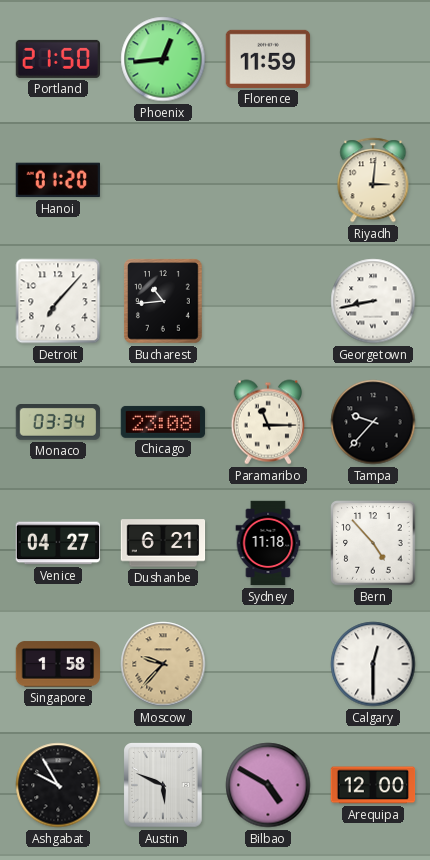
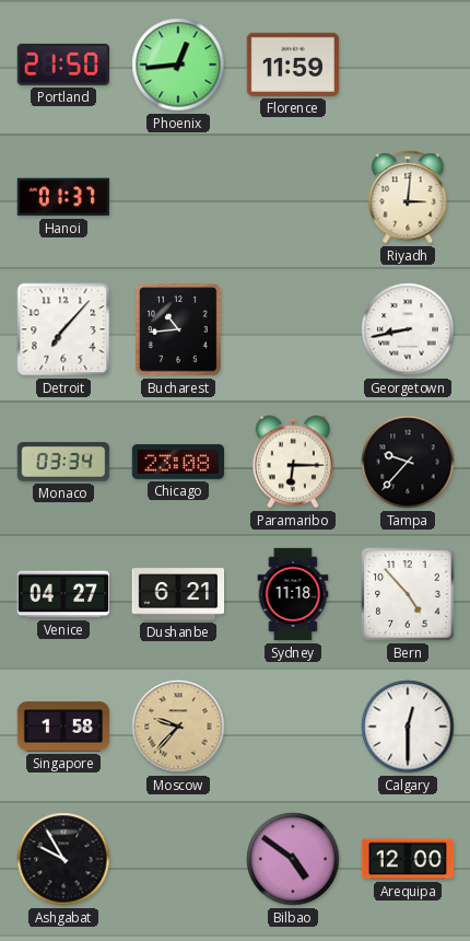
Hanoi: 01:20 -> 01:37
Paramaribo: 11:15 -> 6:15
Austin: 5:49 -> none
Bilbao: 4:50 -> 4:51
